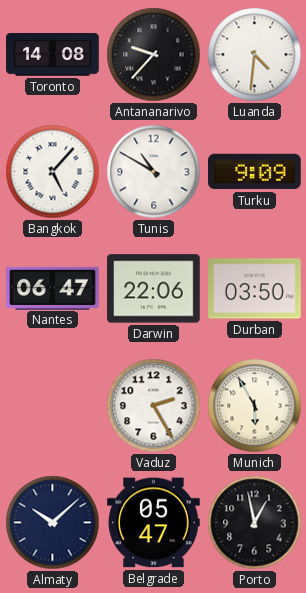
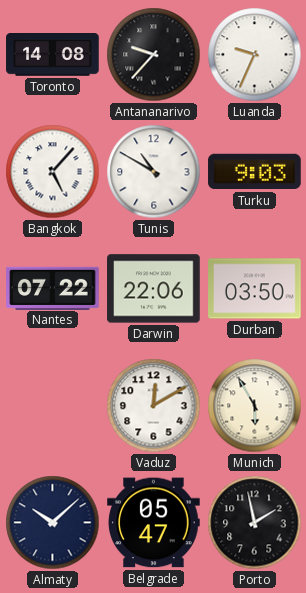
Luanda: 4:31 -> 9:34
Turku: 9:09 -> 9:03
Nantes: 06:47 -> 07:22
Vaduz: 2:25 -> 12:10
Porto: 12:58 -> 1:58
